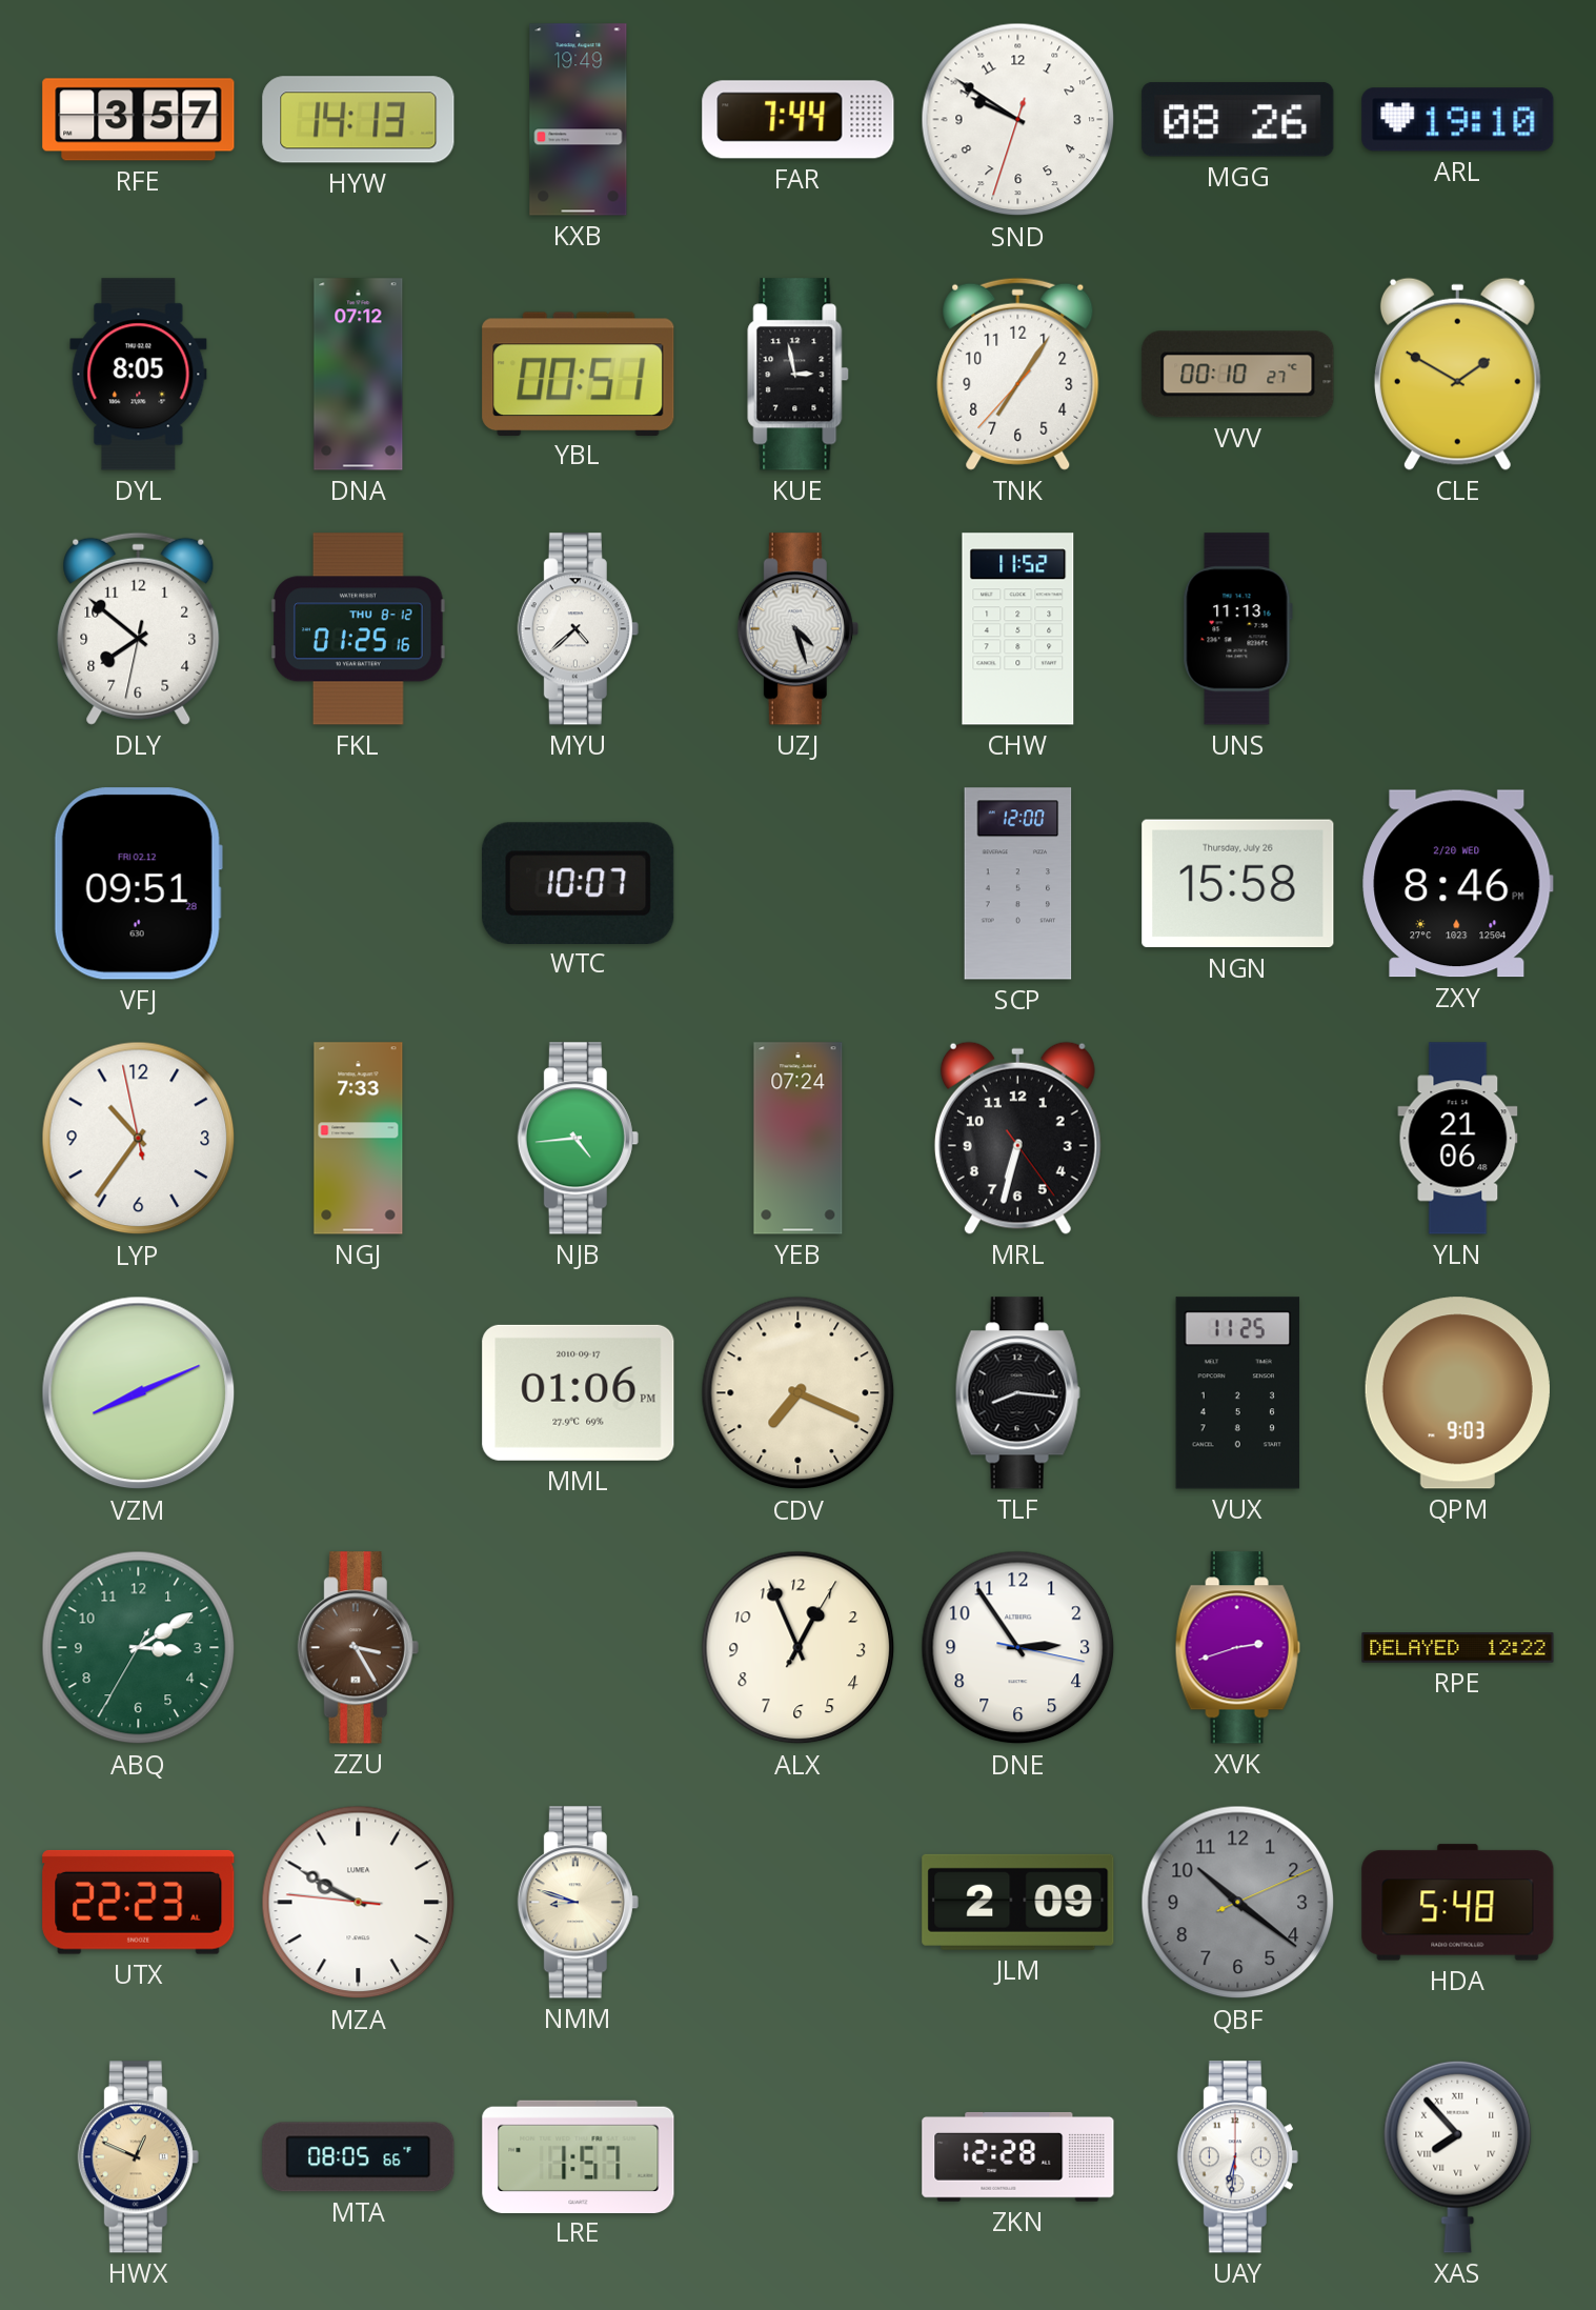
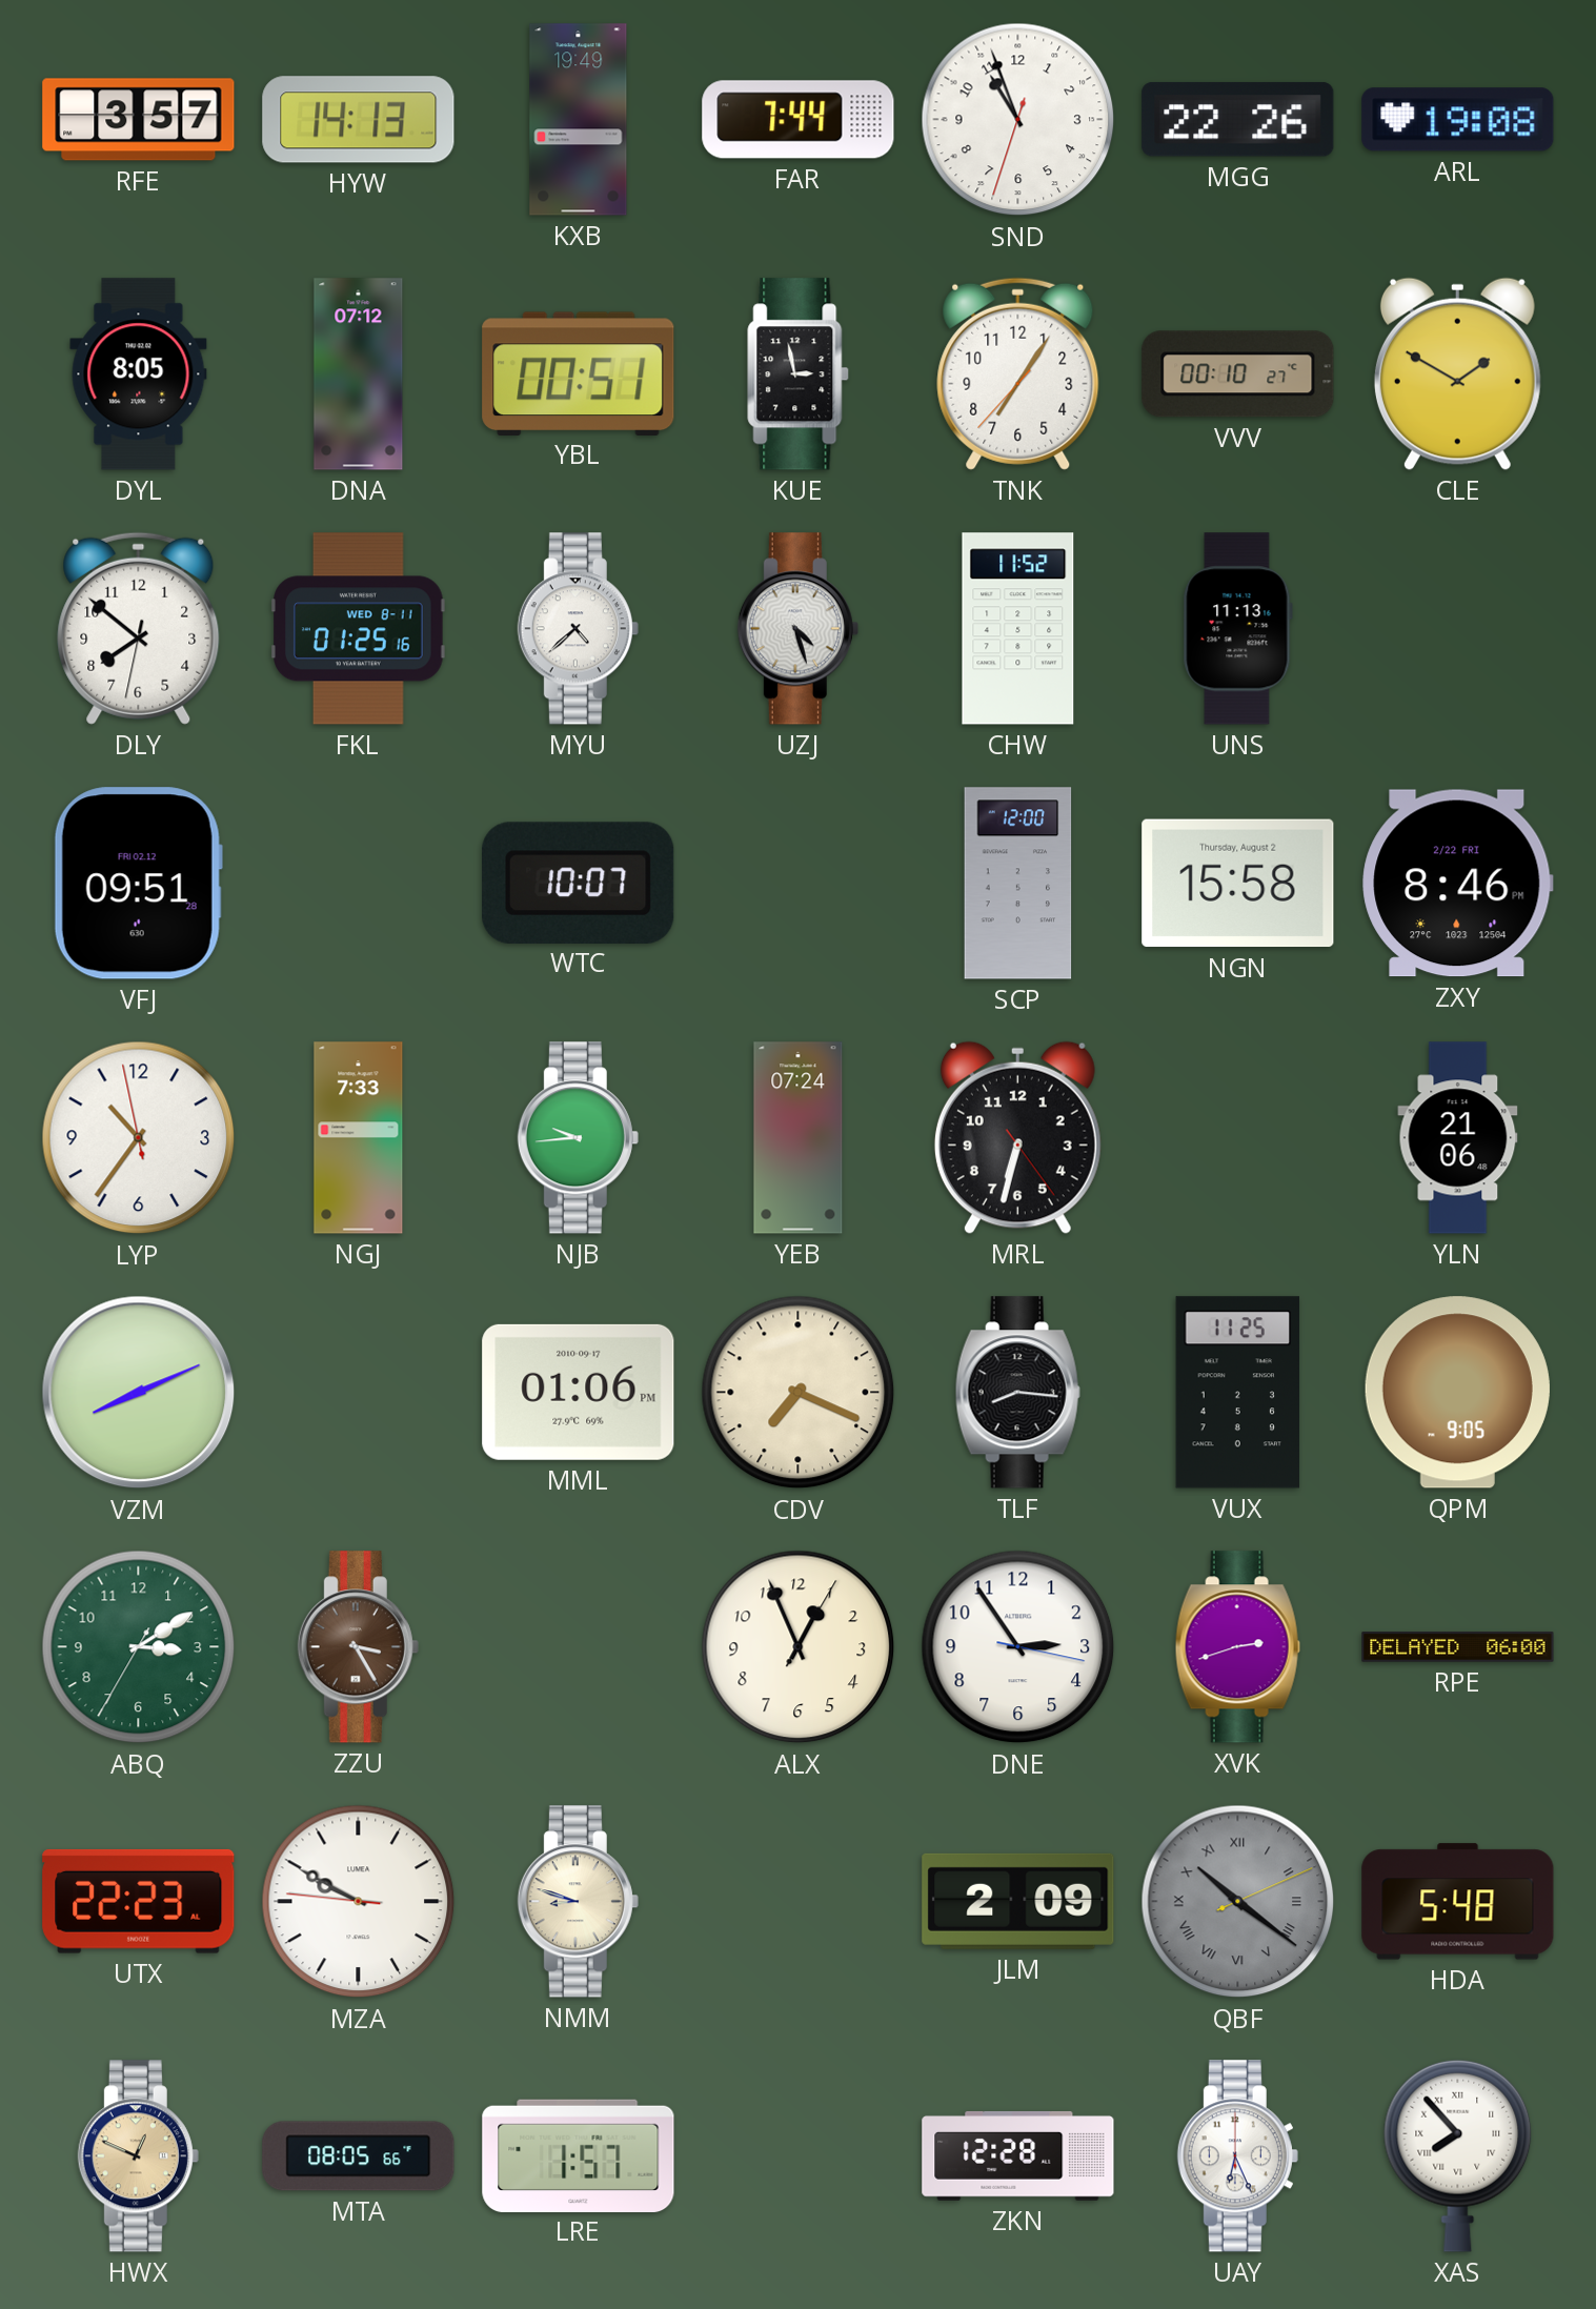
SND: 9:50 -> 10:56
MGG: 08:26 -> 22:26
ARL: 19:10 -> 19:08
FKL date: THU 8-12 -> WED 8-11
NGN date: Thursday, July 26 -> Thursday, August 2
ZXY date: 2/20 WED -> 2/22 FRI
NJB: 4:44 -> 9:44
QPM: 9:03 -> 9:05
RPE: 12:22 -> 06:00
QBF numerals: Arabic -> Roman
UAY: 6:31 -> 6:26
